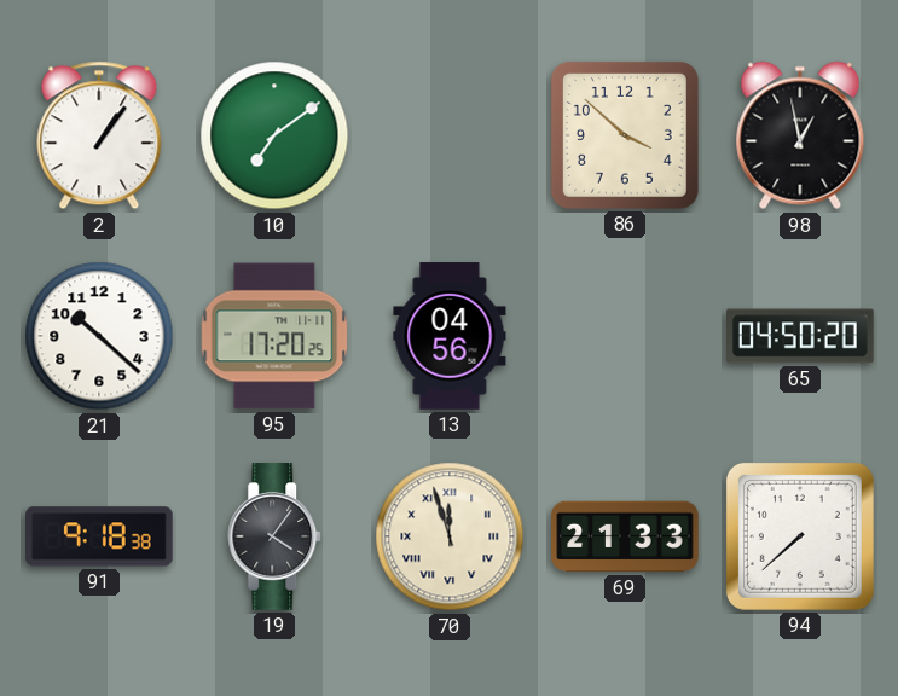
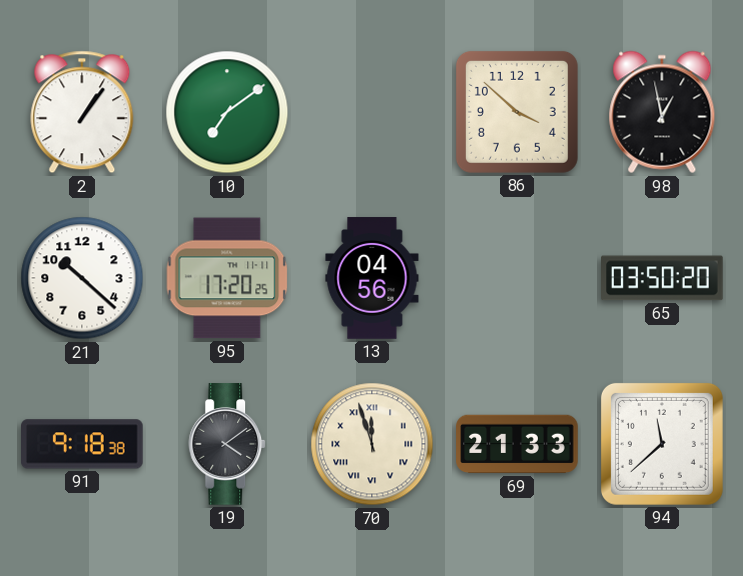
65: 04:50 -> 03:50
19: 4:06 -> 4:09
94: 7:38 -> 11:38
